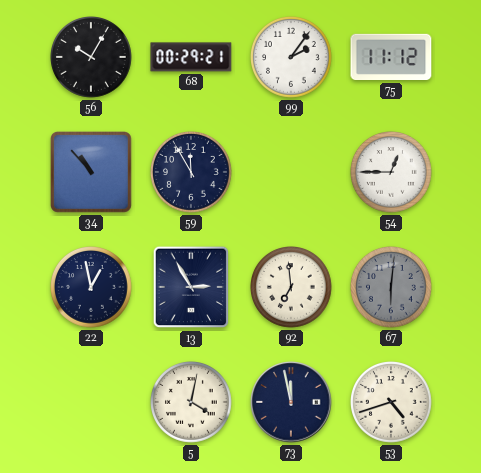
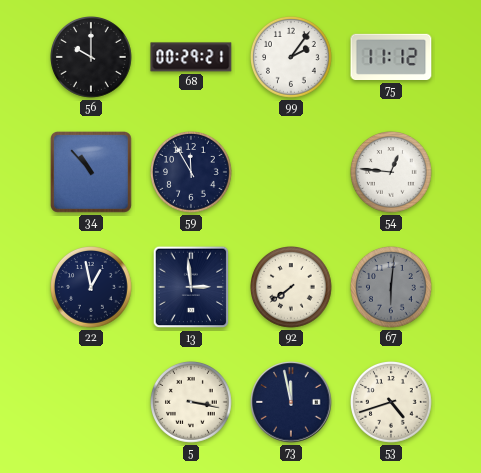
56: 10:05 -> 10:00
54: 12:45 -> 12:46
13: 2:55 -> 2:59
92: 6:59 -> 7:39
5: 4:02 -> 3:17
